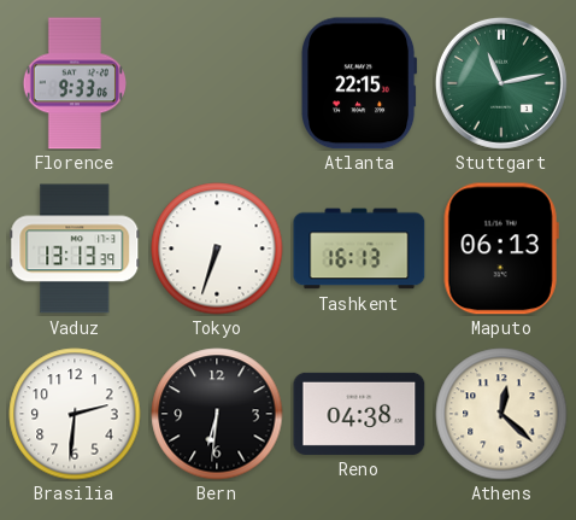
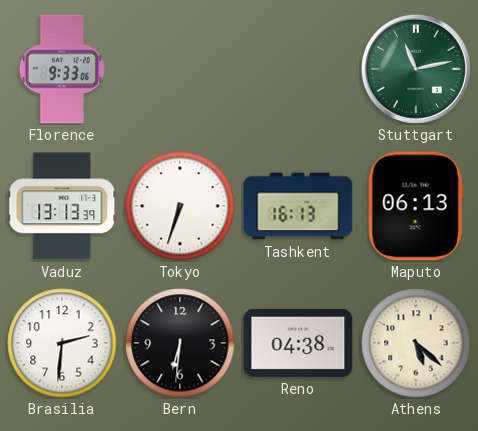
Atlanta: 22:15 -> none
Athens: 12:22 -> 5:22
